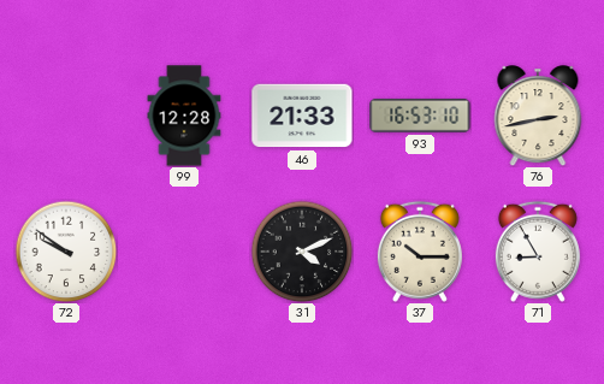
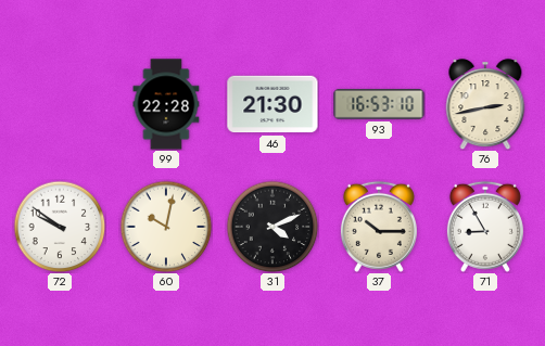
99: 12:28 -> 22:28
46: 21:33 -> 21:30
60: none -> 10:02
